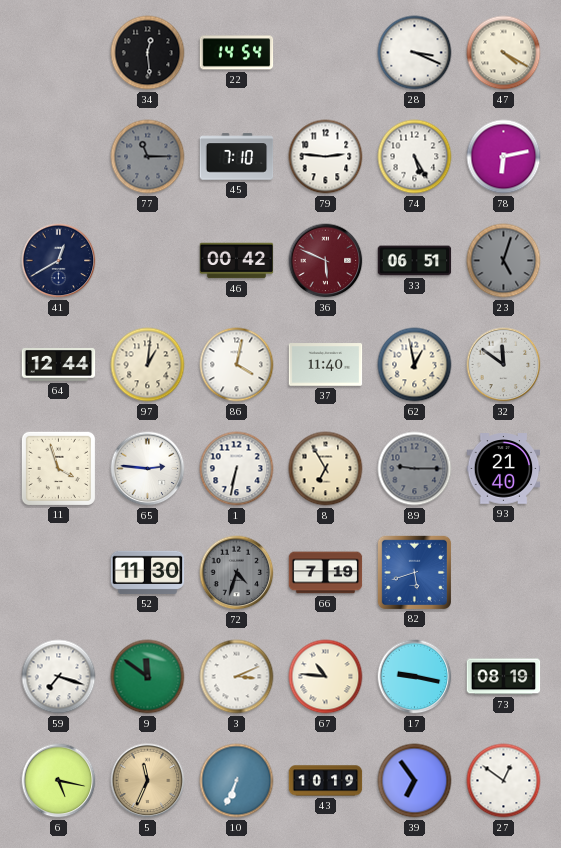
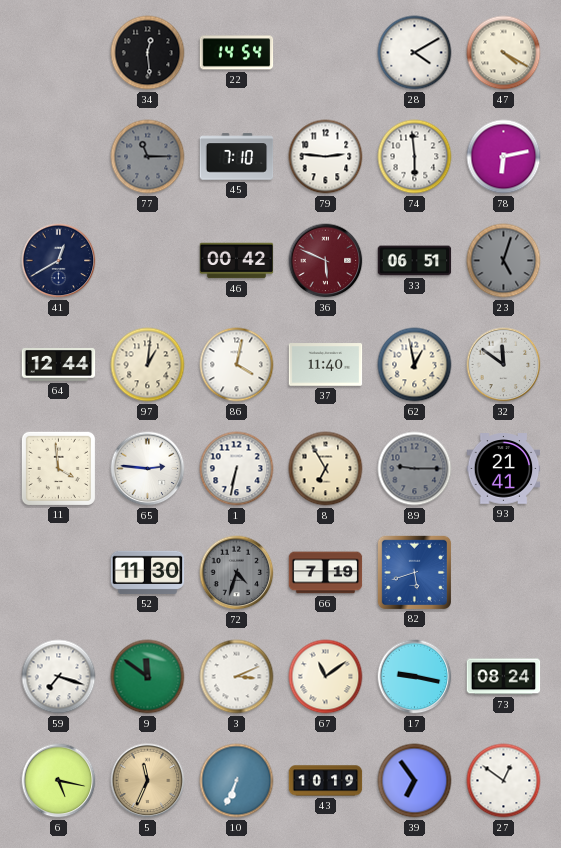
28: 3:19 -> 4:10
74: 5:25 -> 5:59
11: 3:57 -> 3:59
93: 21:40 -> 21:41
67: 10:46 -> 11:09
73: 08:19 -> 08:24
